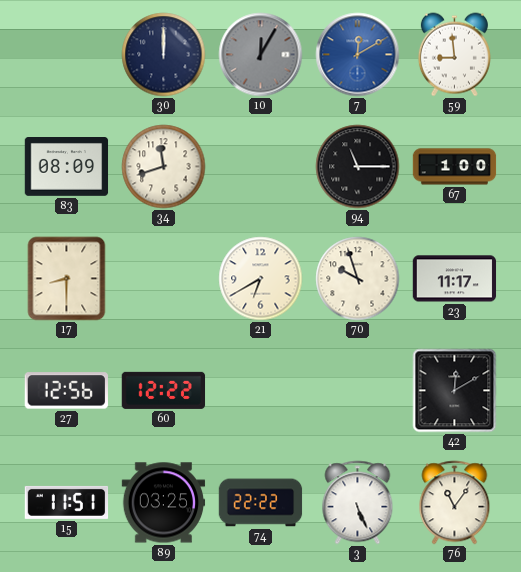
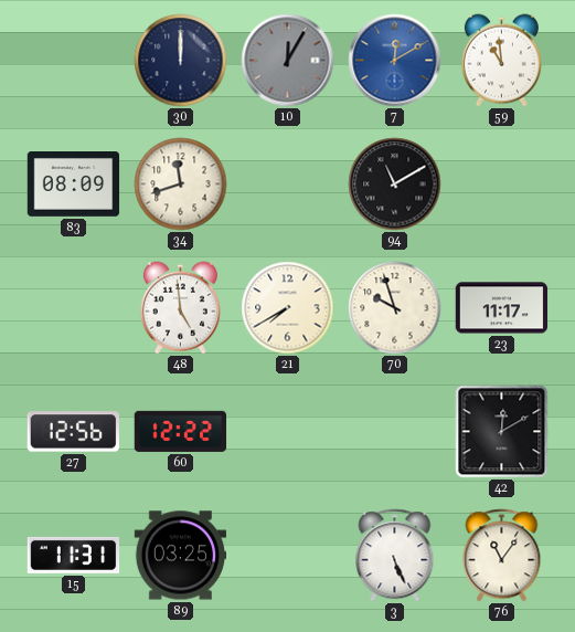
59: 8:59 -> 10:59
94: 11:15 -> 11:10
67: 1:00 -> none
17: 8:30 -> none
48: none -> 4:59
21: 6:40 -> 7:40
15: 11:51 -> 11:31
74: 22:22 -> none
